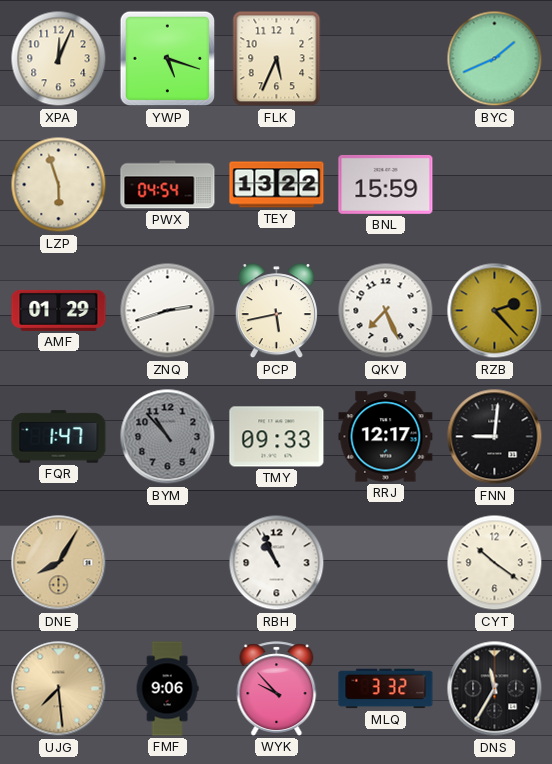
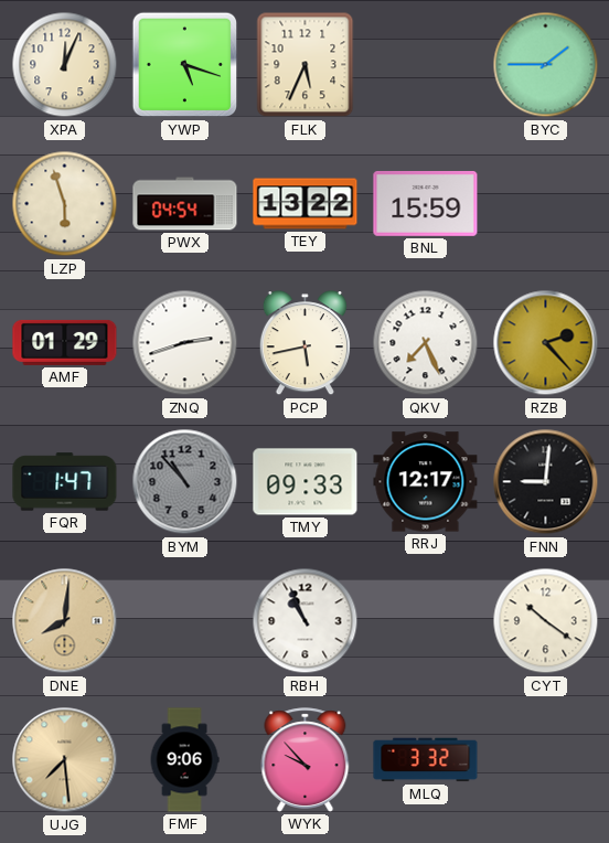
BYC: 1:41 -> 1:45
DNE: 8:05 -> 8:01
DNS: 11:35 -> none
